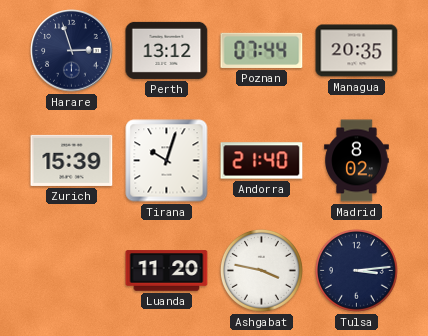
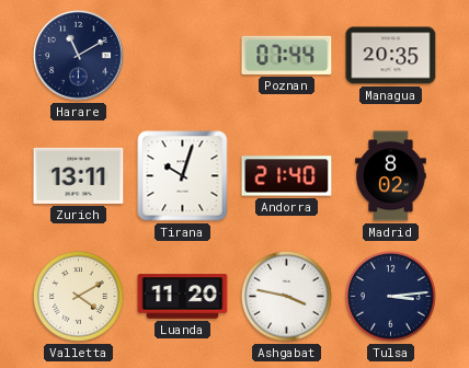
Harare: 2:57 -> 11:10
Perth: 13:12 -> none
Zurich: 15:39 -> 13:11
Valletta: none -> 4:10
